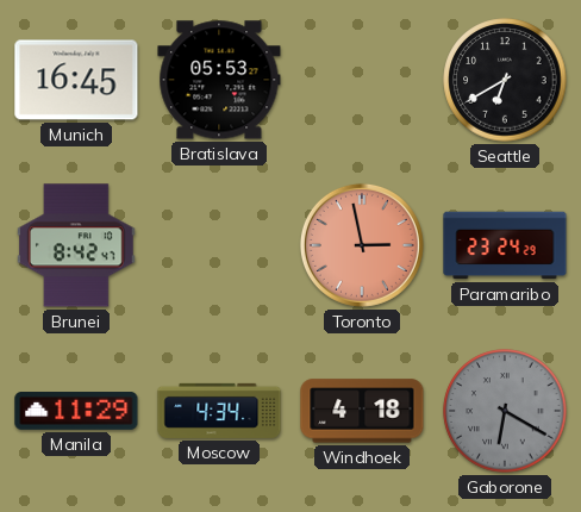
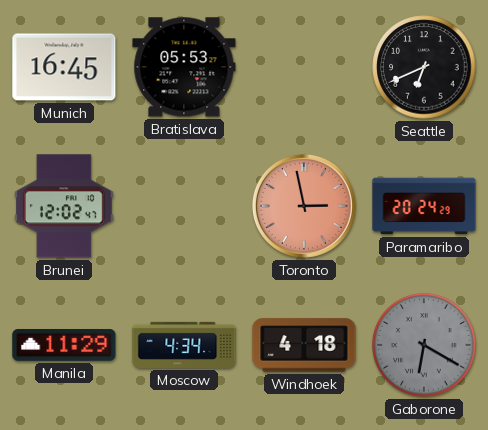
Seattle: 6:40 -> 6:41
Brunei: 8:42 -> 12:02
Paramaribo: 23:24 -> 20:24
